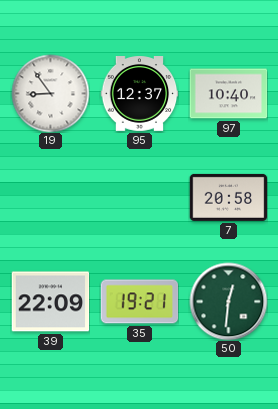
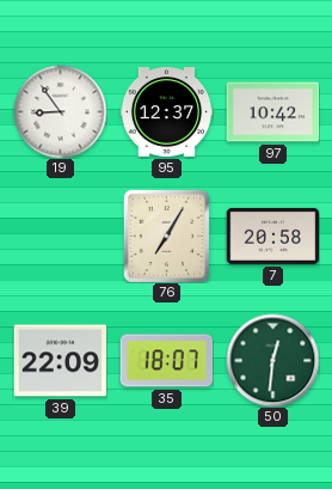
97: 10:40 -> 10:42
76: none -> 7:05
35: 19:21 -> 18:07
